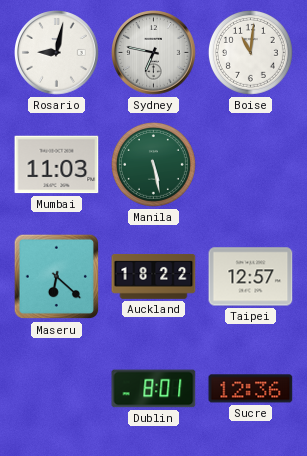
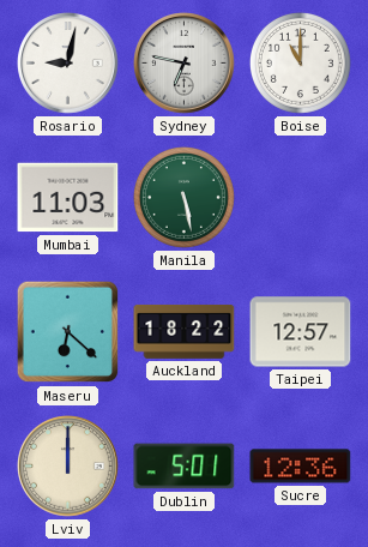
Boise: 11:01 -> 11:00
Lviv: none -> 12:00
Dublin: 8:01 -> 5:01
